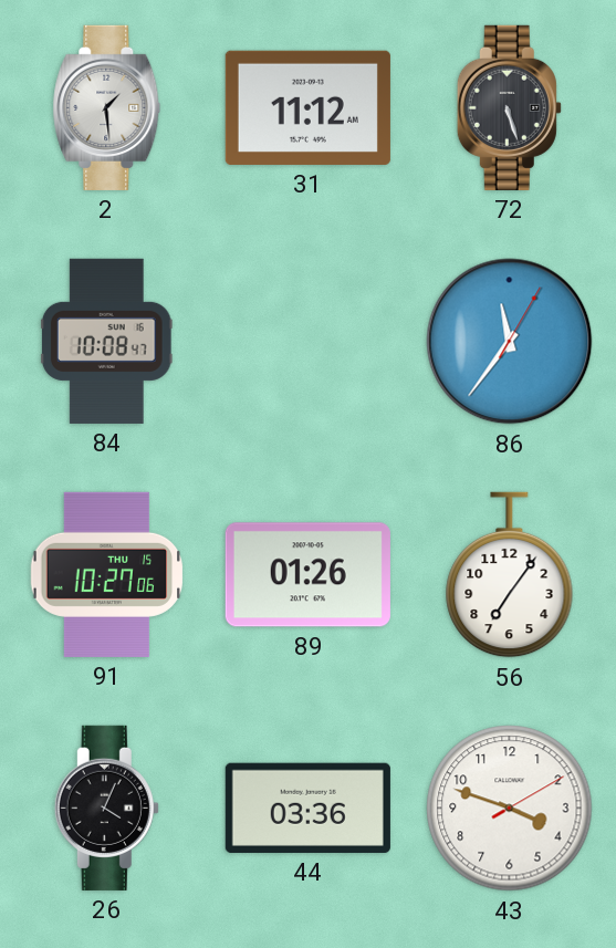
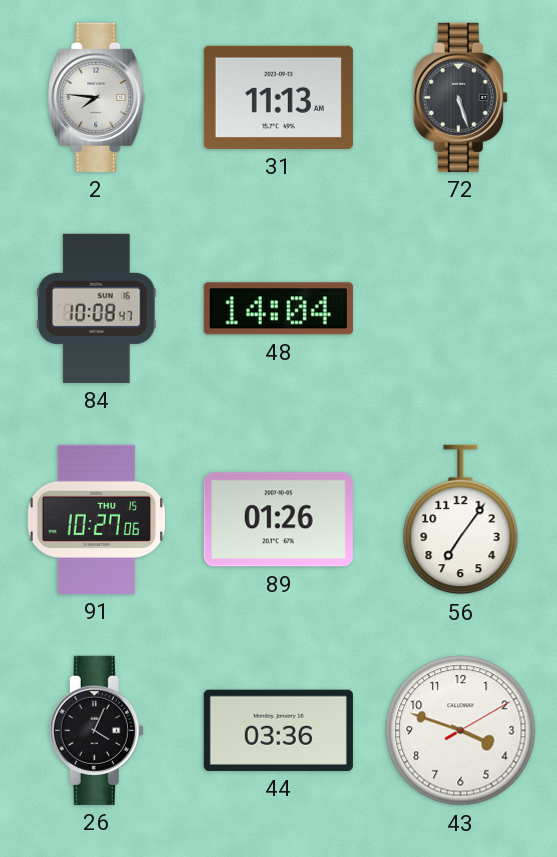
2: 1:29 -> 7:46
31: 11:12 -> 11:13
48: none -> 14:04
86: 11:36 -> none
